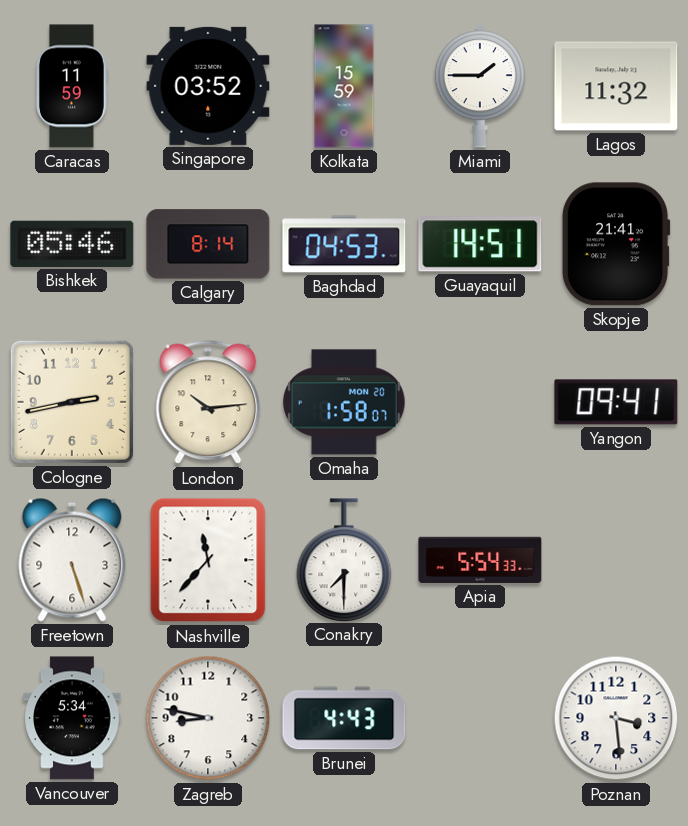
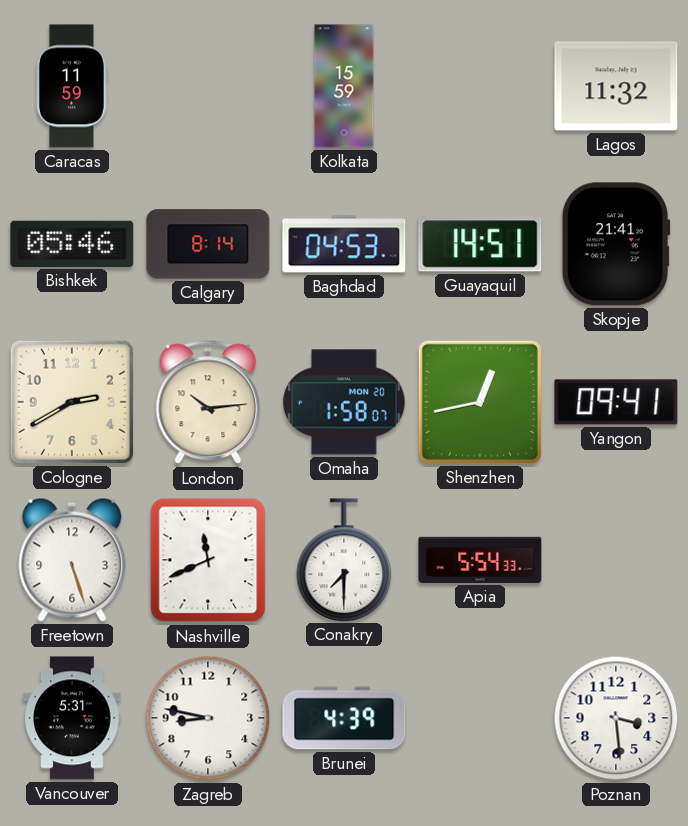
Singapore: 03:52 -> none
Miami: 1:45 -> none
Cologne: 2:43 -> 2:40
Shenzhen: none -> 12:43
Nashville: 11:37 -> 11:41
Vancouver: 5:34 -> 5:31
Brunei: 4:43 -> 4:39
